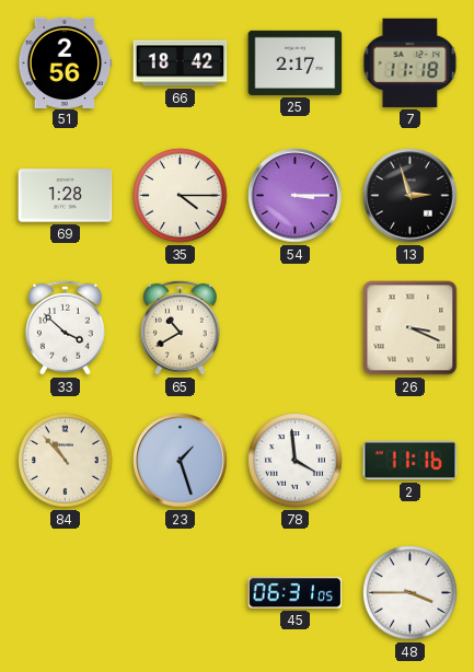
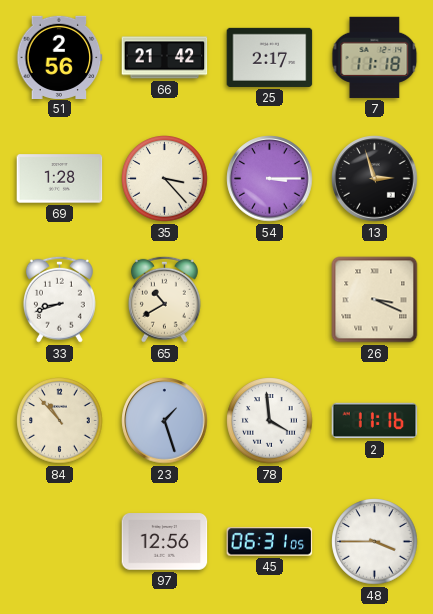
66: 18:42 -> 21:42
35: 4:15 -> 3:23
33: 3:52 -> 8:42
97: none -> 12:56
